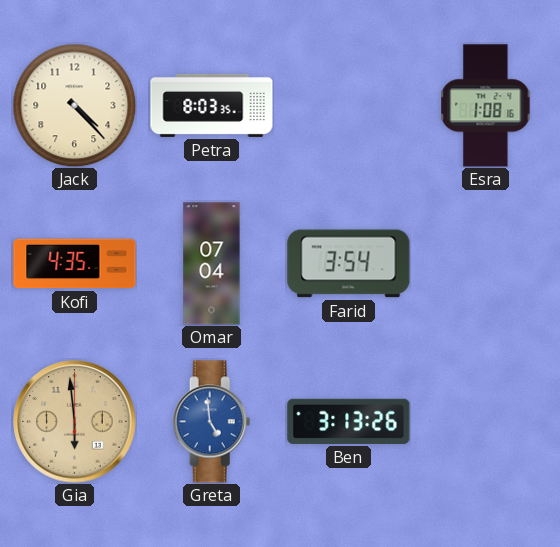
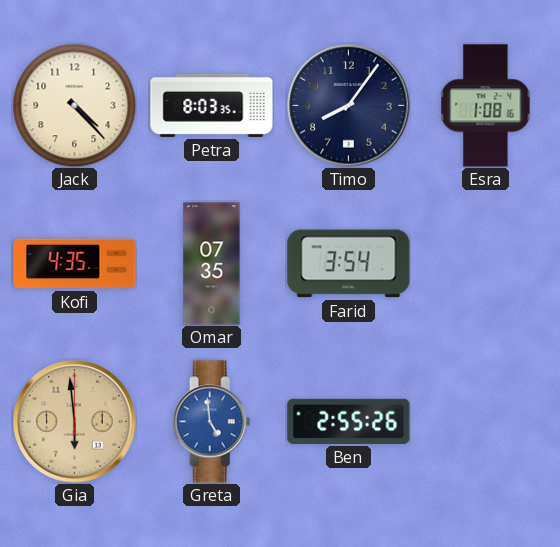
Timo: none -> 8:06
Omar: 07:04 -> 07:35
Ben: 3:13 -> 2:55
